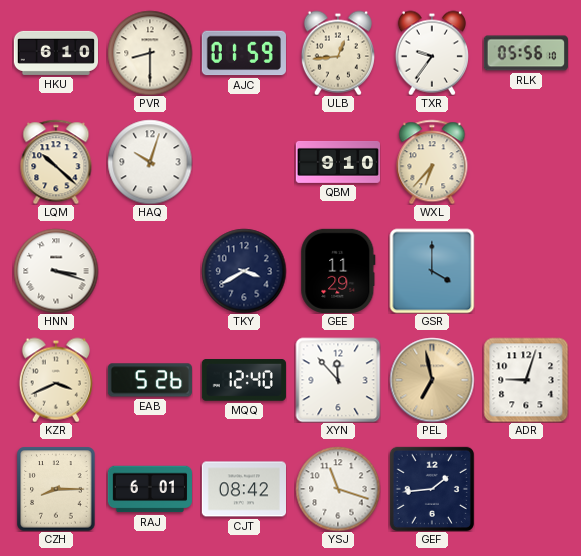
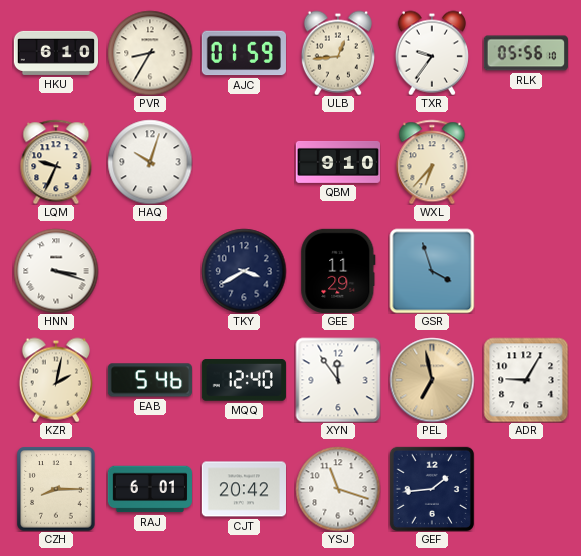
PVR: 8:30 -> 8:35
LQM: 10:22 -> 9:34
GSR: 4:00 -> 3:57
KZR: 3:41 -> 2:02
EAB: 5:26 -> 5:46
XYN: 11:53 -> 11:54
ADR: 9:03 -> 9:05
CJT: 08:42 -> 20:42
